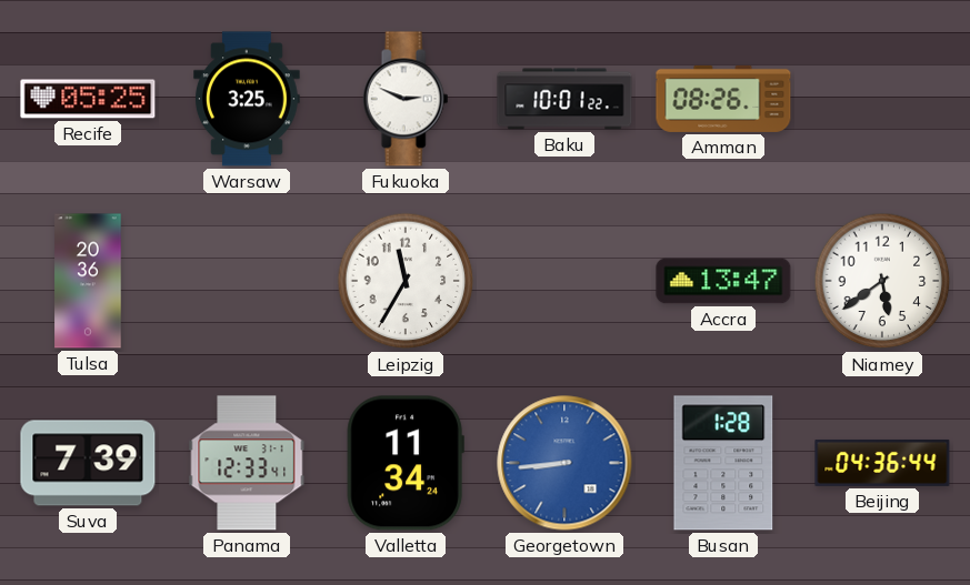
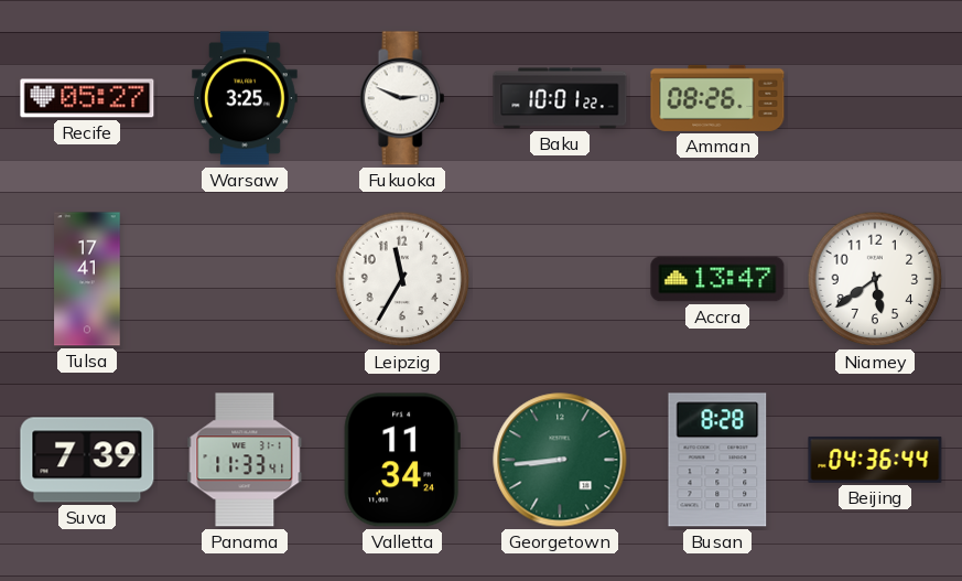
Recife: 05:25 -> 05:27
Tulsa: 20:36 -> 17:41
Panama: 12:33 -> 11:33
Georgetown dial: blue -> green
Busan: 1:28 -> 8:28
